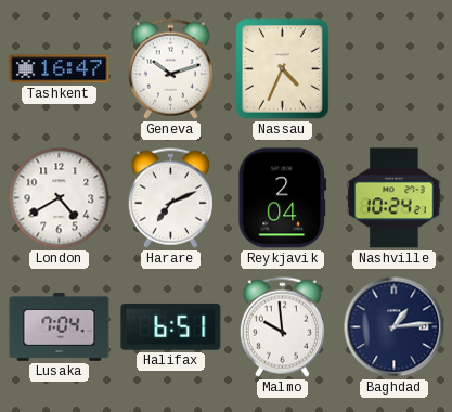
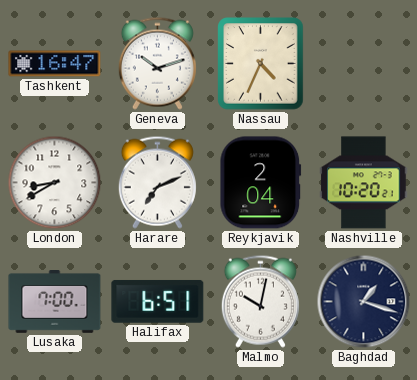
London: 4:40 -> 8:40
Nashville: 10:24 -> 10:20
Lusaka: 7:04 -> 7:00
Malmo: 9:59 -> 10:02
Baghdad: 1:14 -> 1:18
